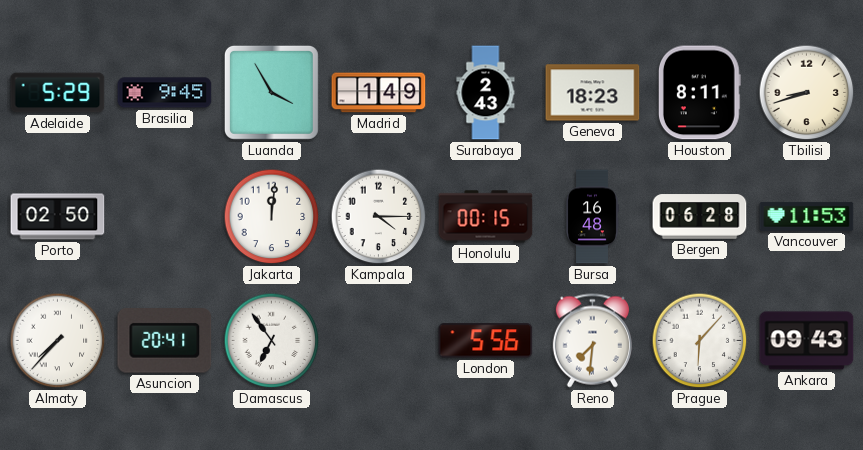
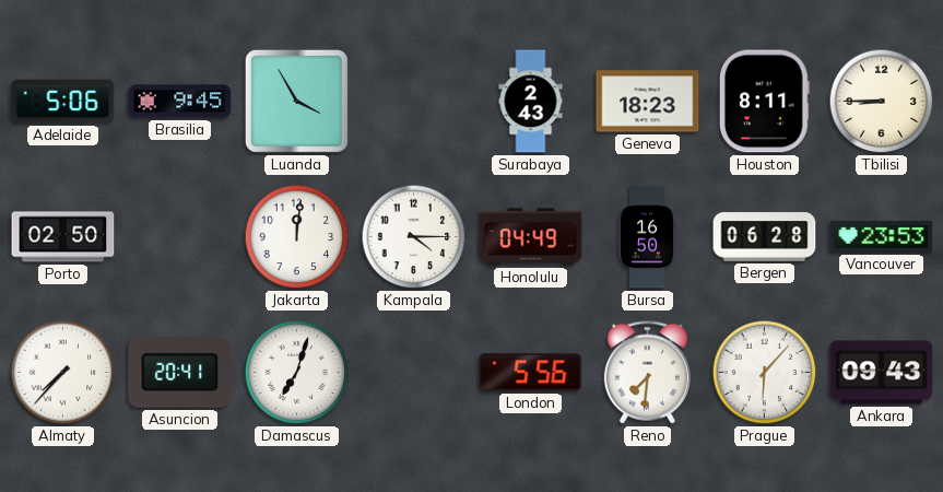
Adelaide: 5:29 -> 5:06
Madrid: 1:49 -> none
Tbilisi: 8:42 -> 8:45
Honolulu: 00:15 -> 04:49
Bursa: 16:48 -> 16:50
Vancouver: 11:53 -> 23:53
Damascus: 6:54 -> 7:03
